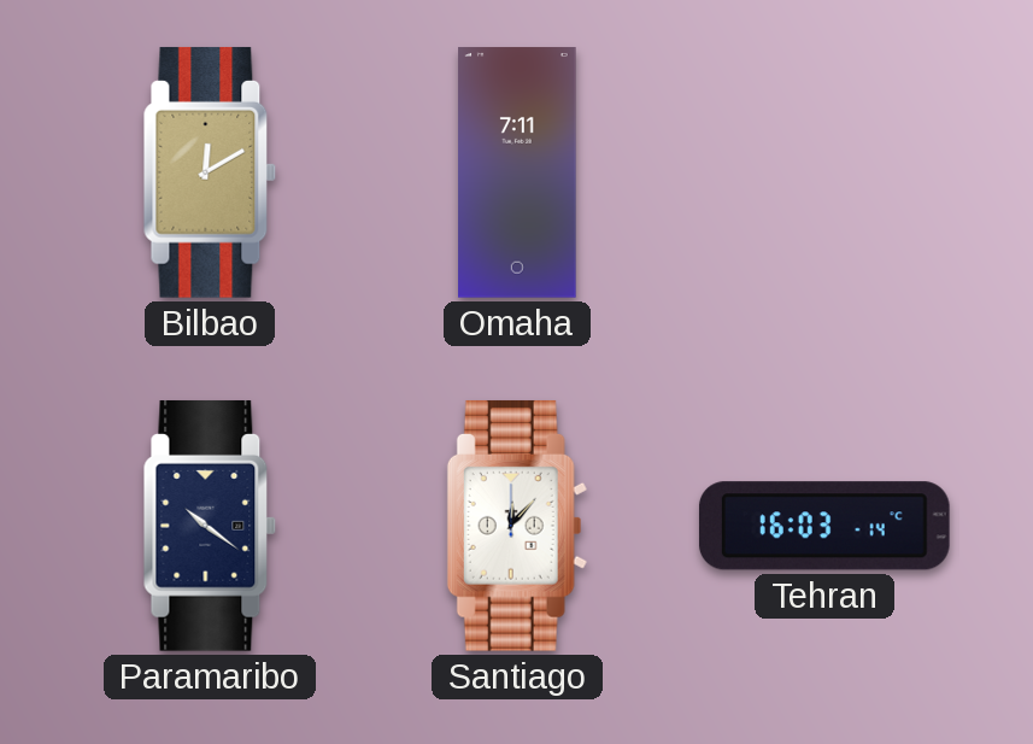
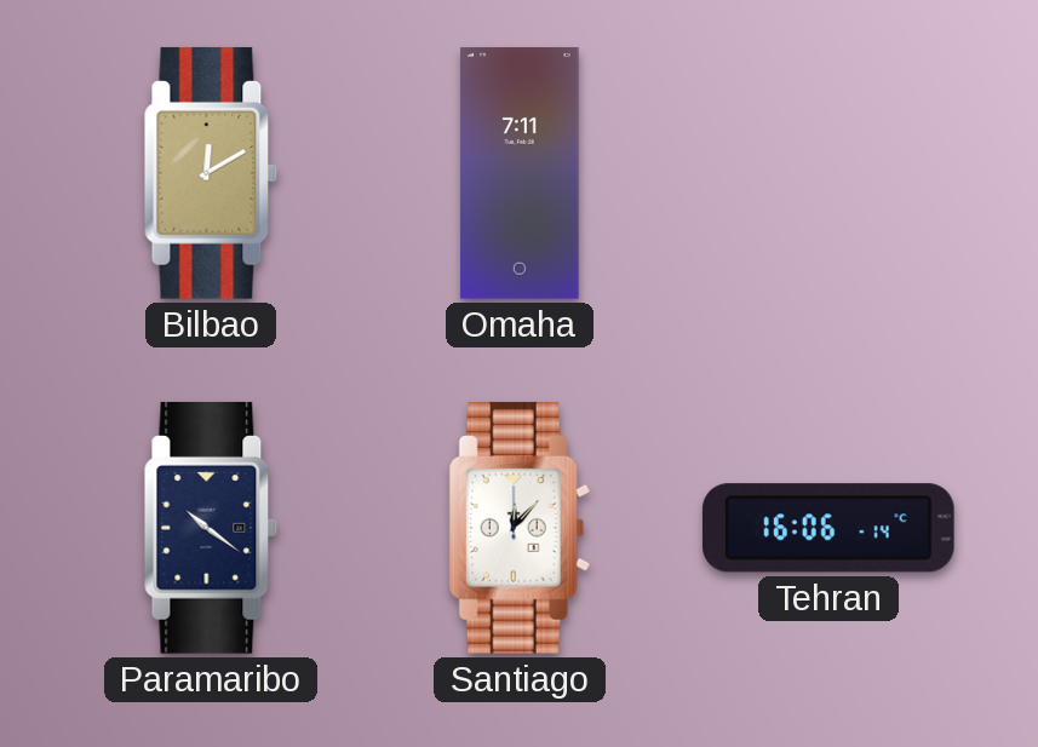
Tehran: 16:03 -> 16:06
